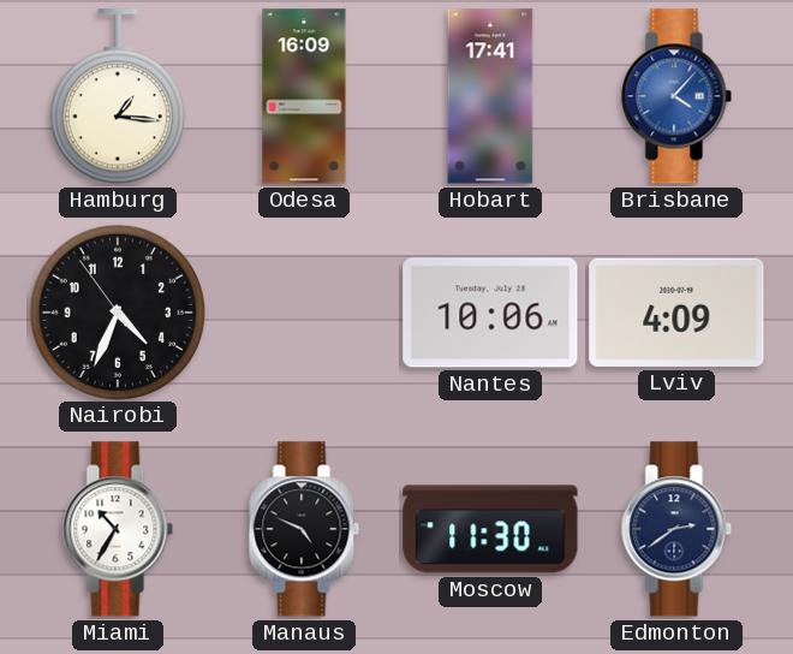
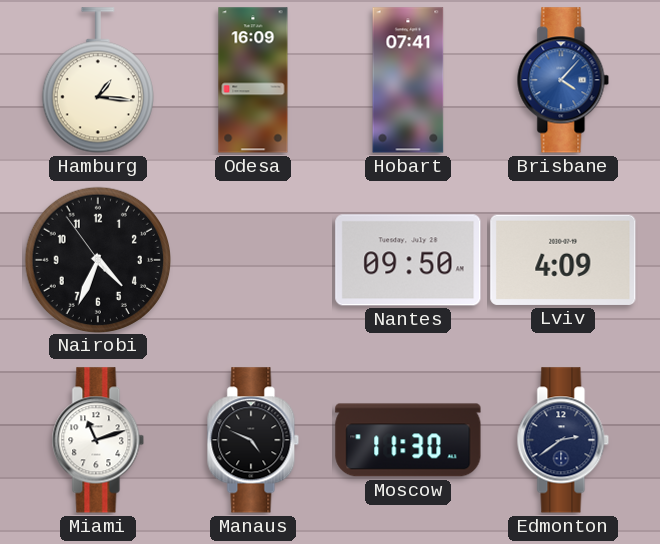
Hobart: 17:41 -> 07:41
Nantes: 10:06 -> 09:50
Miami: 10:35 -> 11:12
